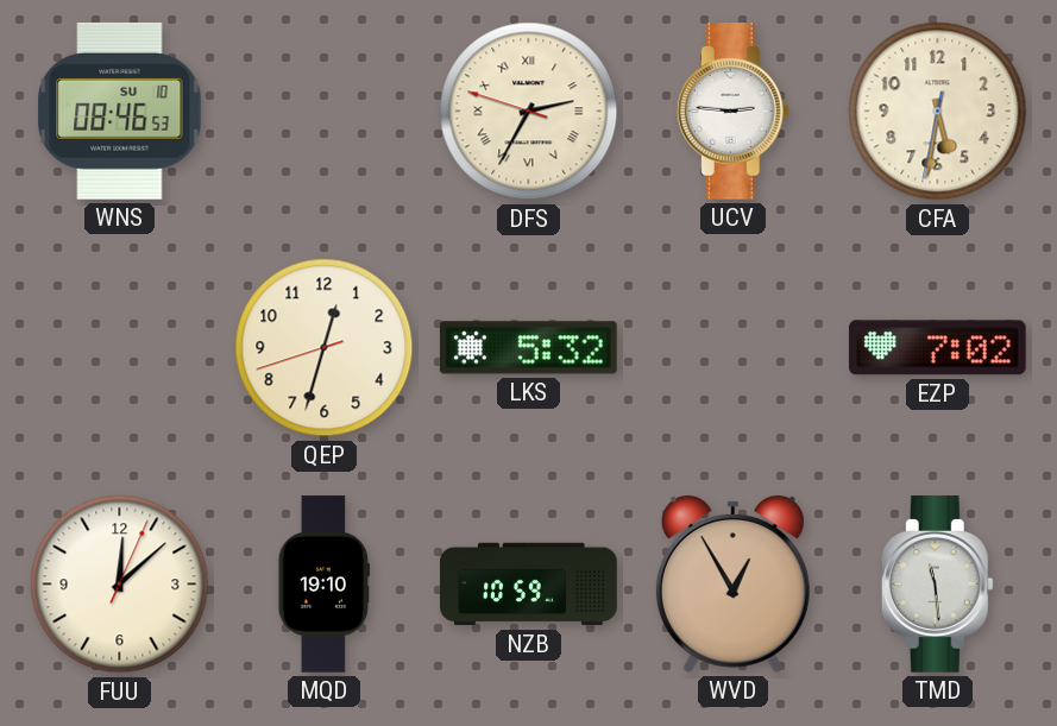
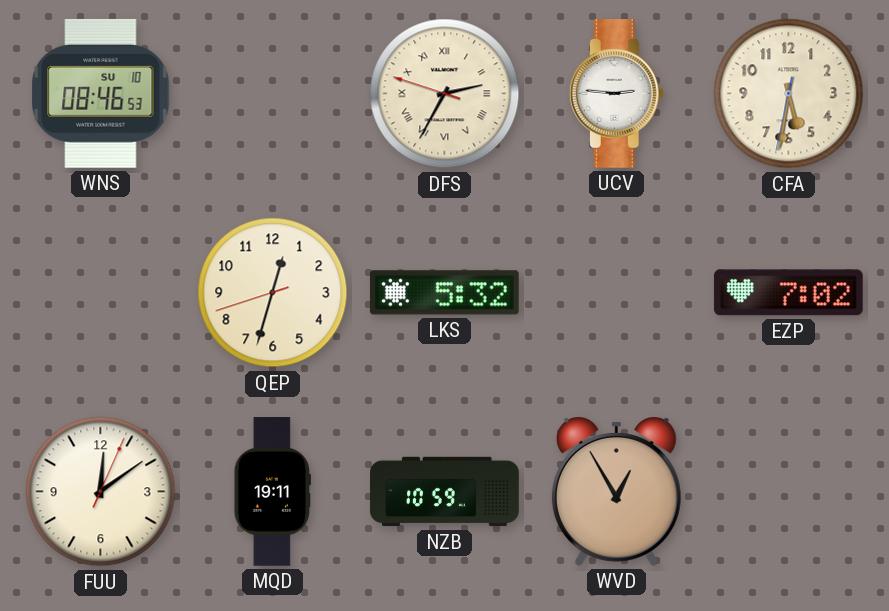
FUU: 12:08 -> 12:09
MQD: 19:10 -> 19:11
TMD: 11:29 -> none
